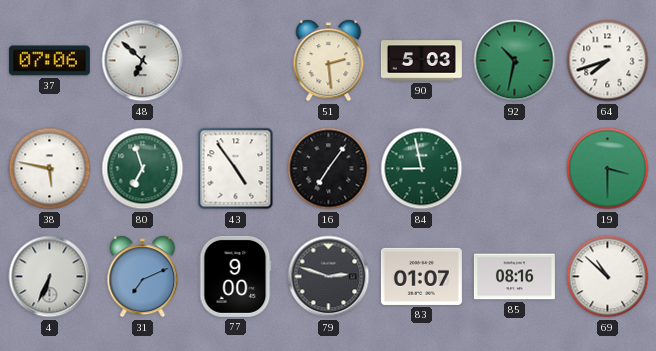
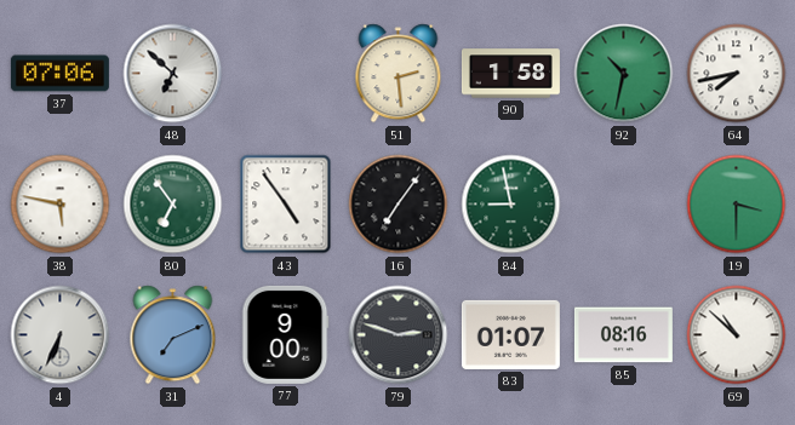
90: 5:03 -> 1:58
64: 7:42 -> 7:43
80: 6:57 -> 6:54
